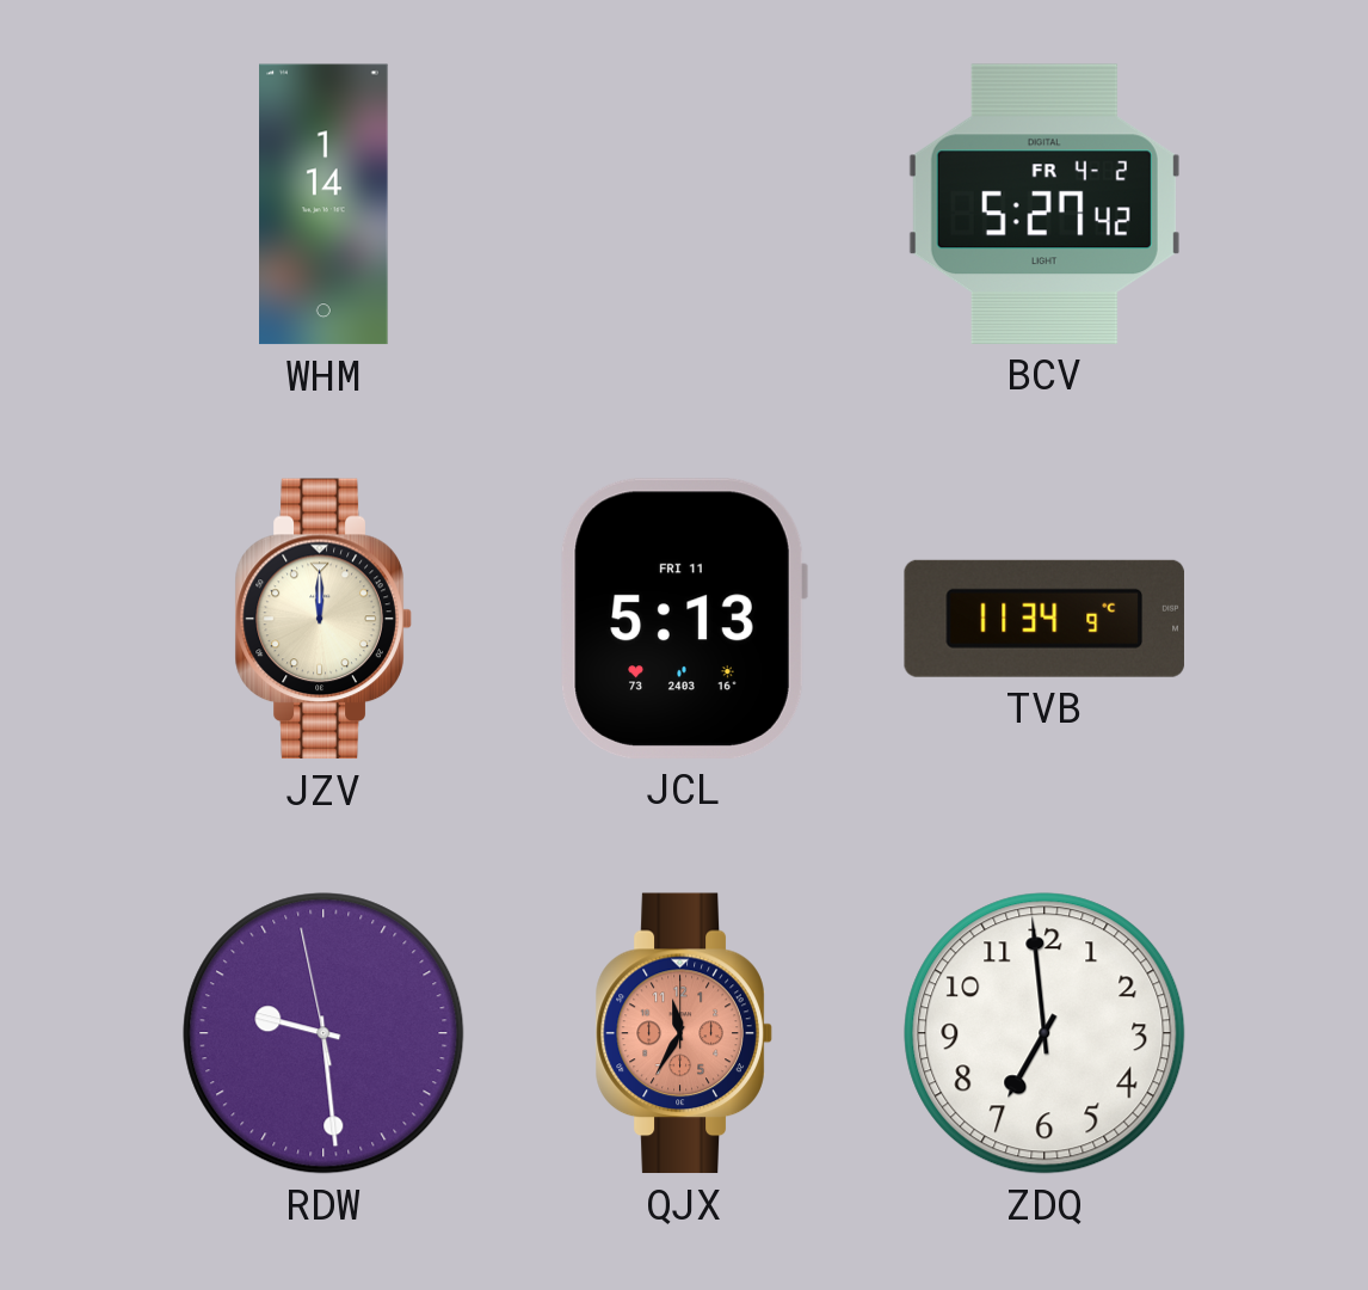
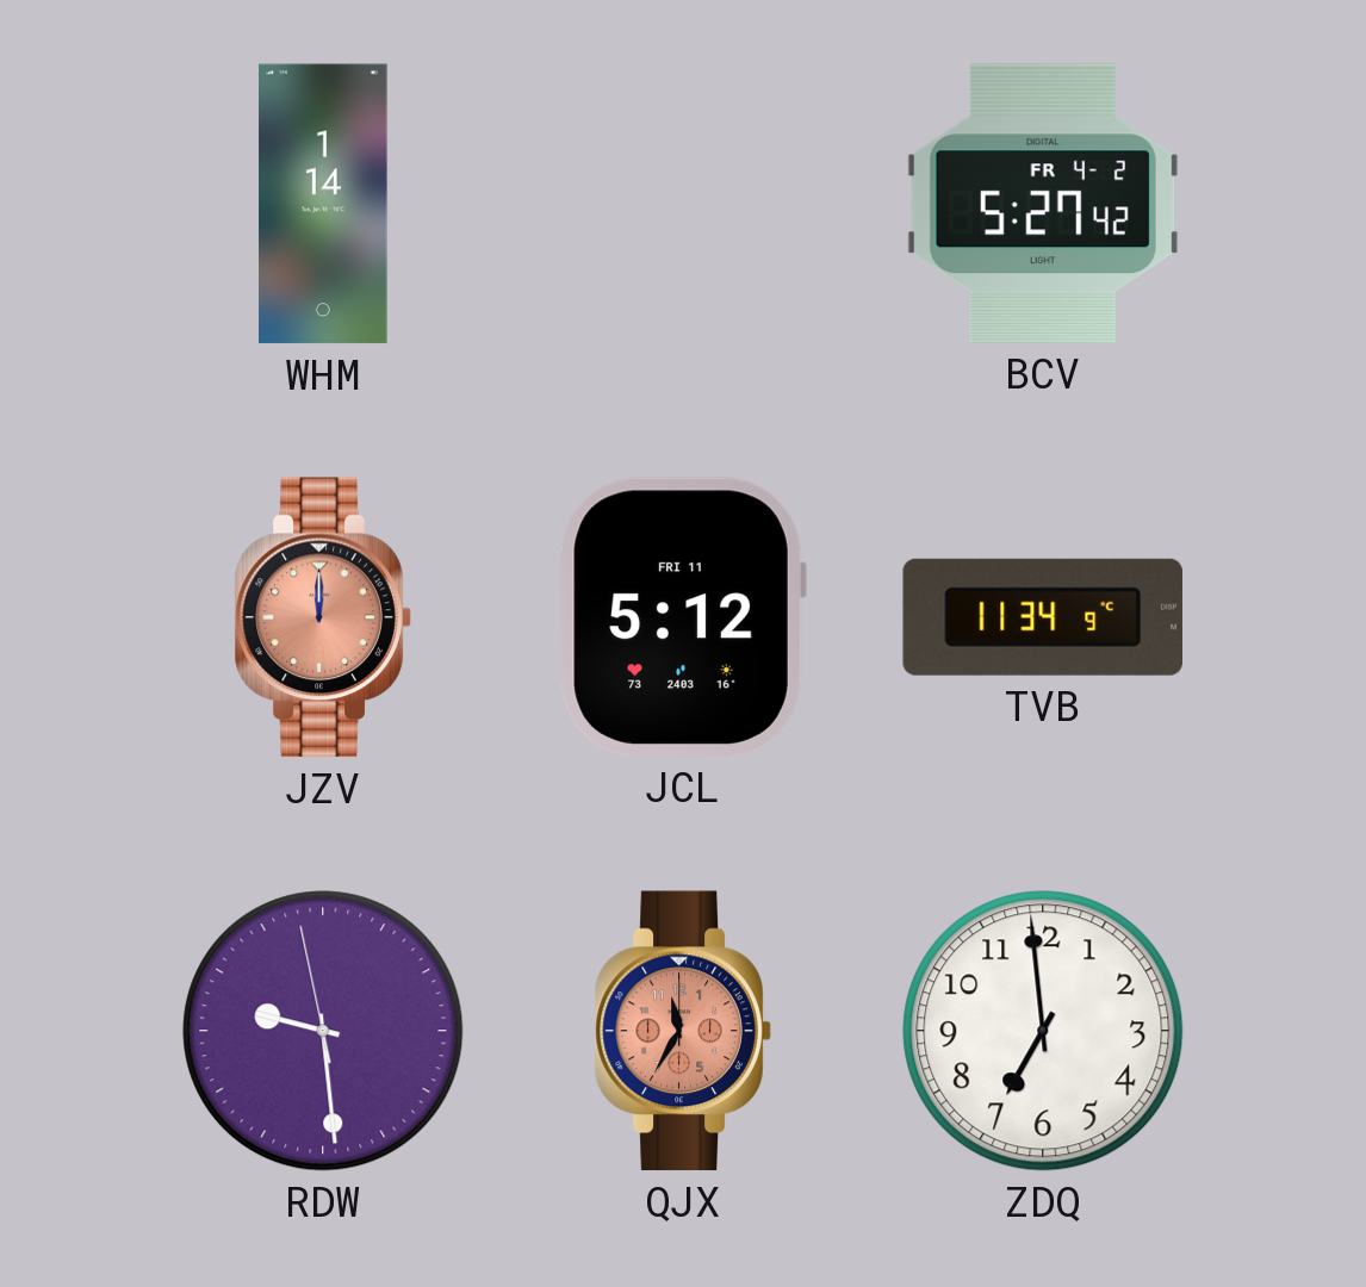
JZV dial: cream -> salmon
JCL: 5:13 -> 5:12
